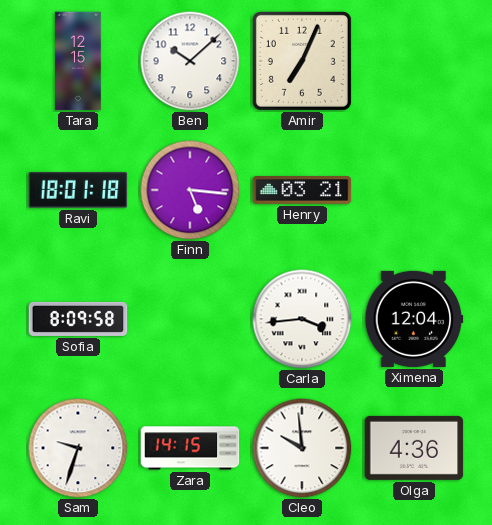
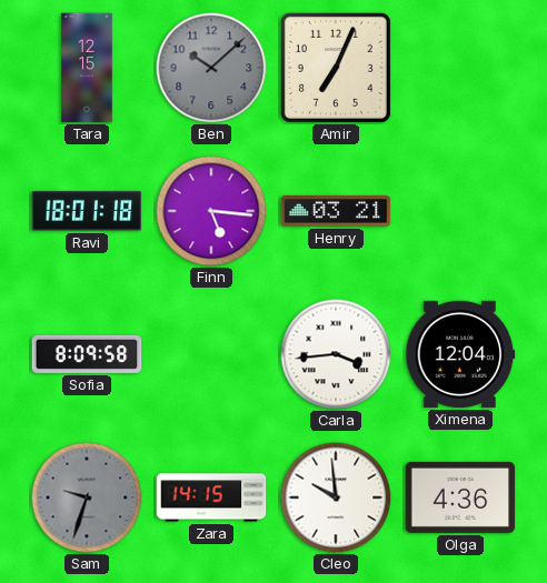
Ben dial: white -> grey
Sam dial: white -> grey
